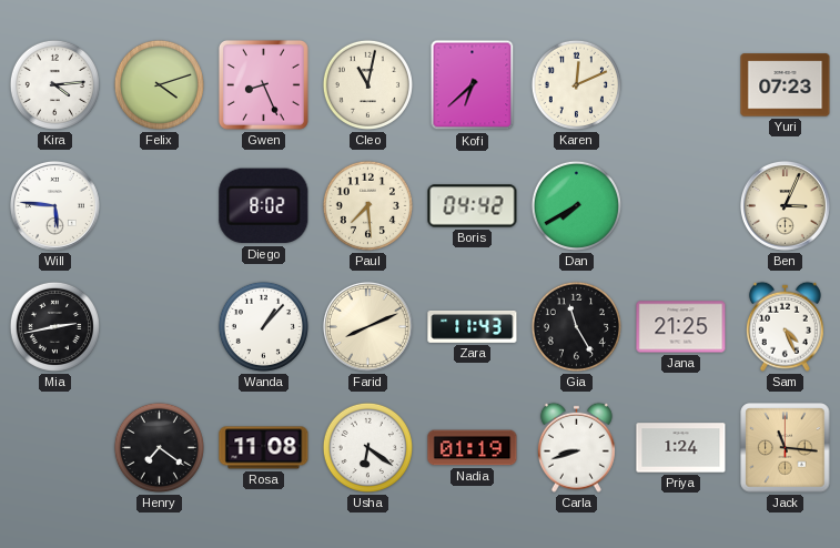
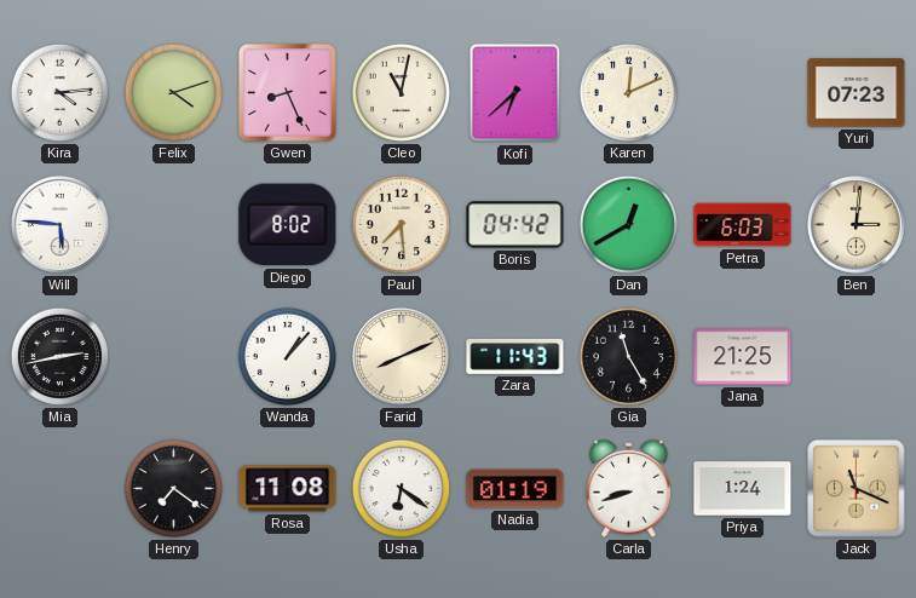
Dan: 7:40 -> 12:40
Petra: none -> 6:03
Ben: 3:04 -> 3:01
Sam: 4:26 -> none
Jack: 11:16 -> 11:19
